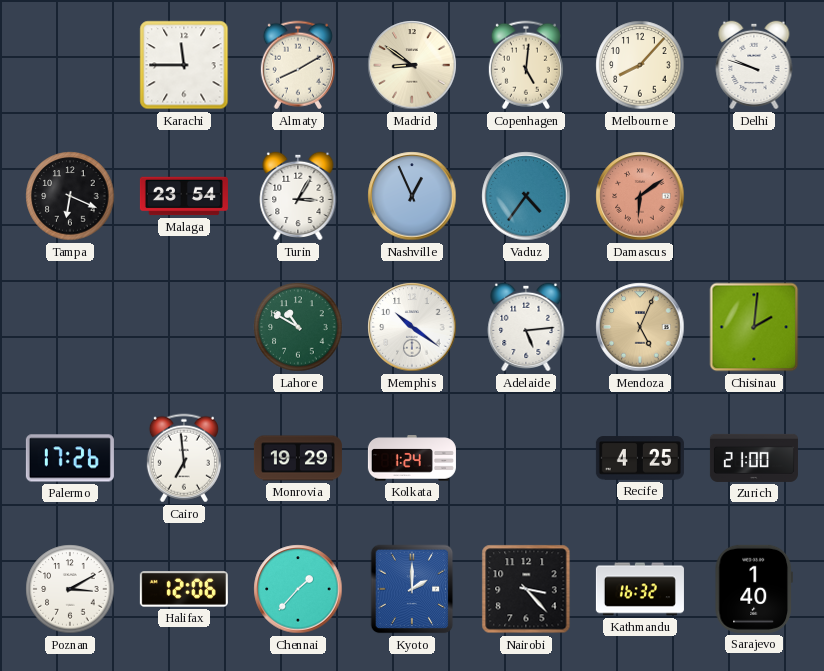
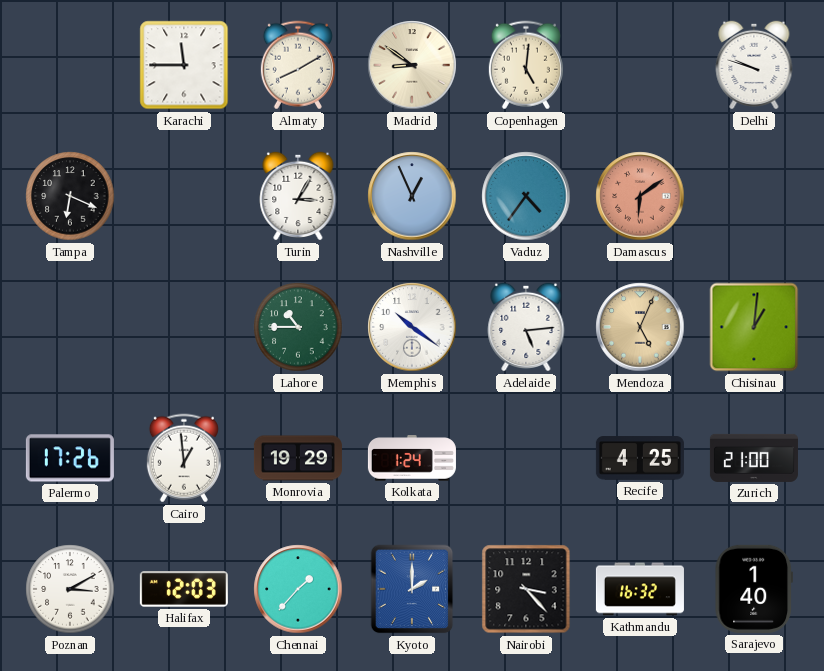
Melbourne: 8:07 -> none
Malaga: 23:54 -> none
Lahore: 10:50 -> 10:45
Chisinau: 2:01 -> 1:01
Cairo: 6:59 -> 12:59
Halifax: 12:06 -> 12:03
